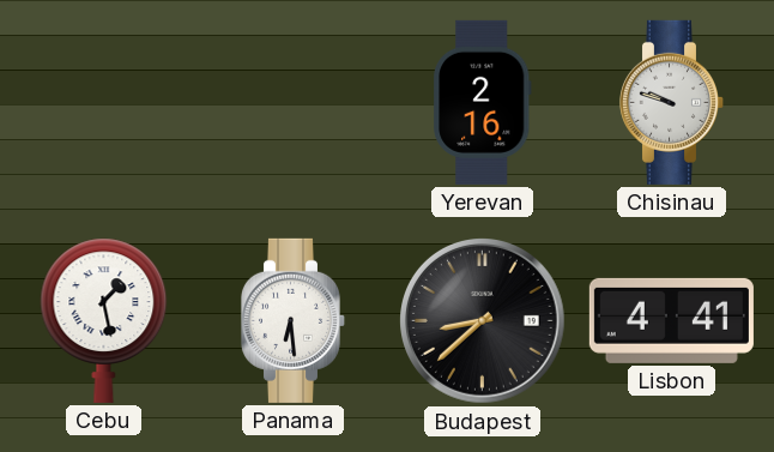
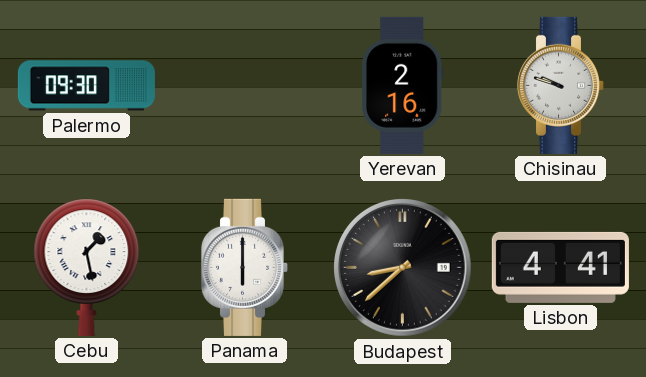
Palermo: none -> 09:30
Panama: 6:29 -> 6:00
